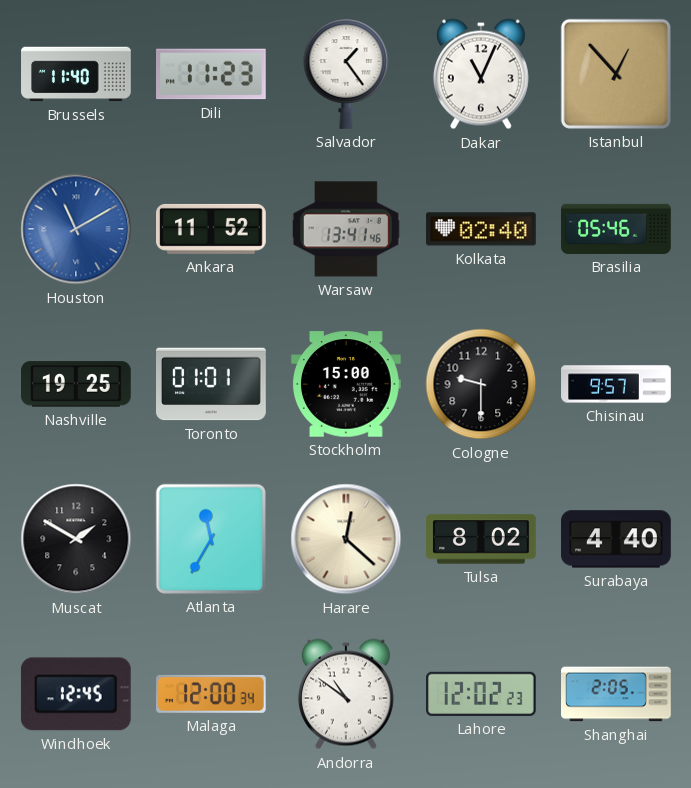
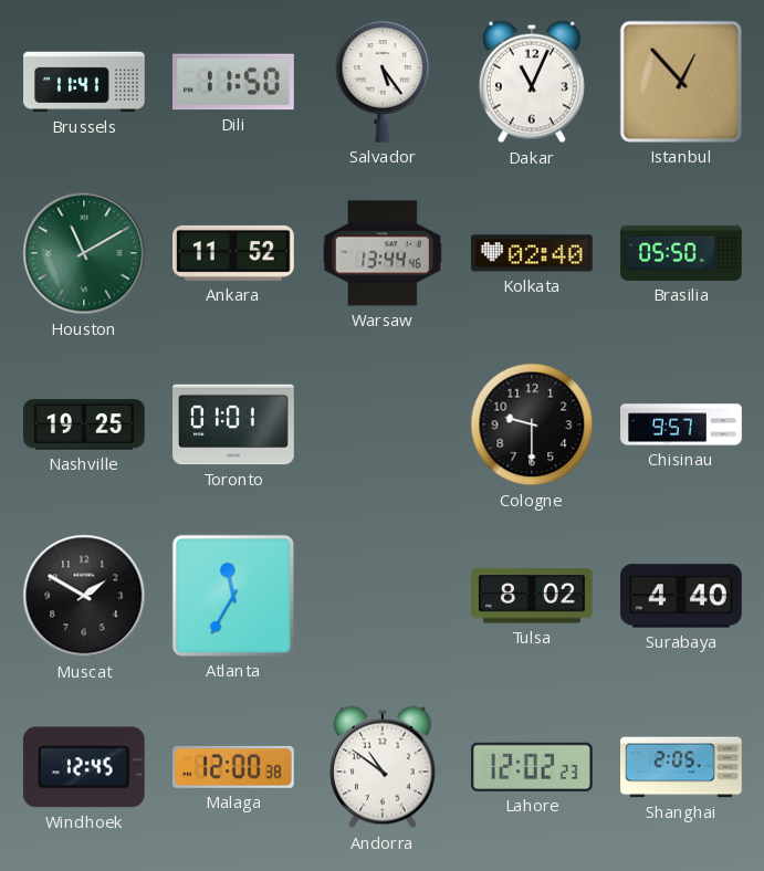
Brussels: 11:40 -> 11:41
Dili: 11:23 -> 11:50
Salvador: 1:24 -> 5:24
Houston dial: blue -> green
Warsaw: 13:41 -> 13:44
Brasilia: 05:46 -> 05:50
Stockholm: 15:00 -> none
Harare: 12:22 -> none
Malaga: 12:00:34 -> 12:00:38
